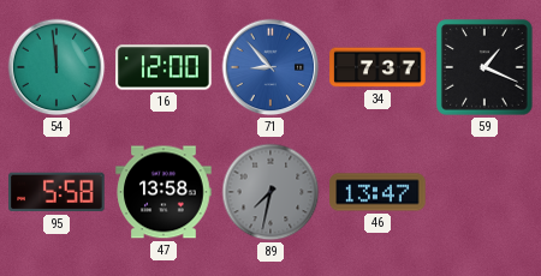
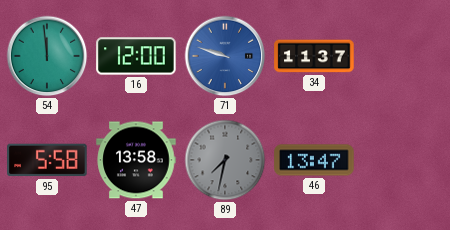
71: 8:53 -> 9:48
34: 7:37 -> 11:37
59: 1:19 -> none
